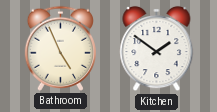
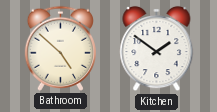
Bathroom: 4:56 -> 4:52
